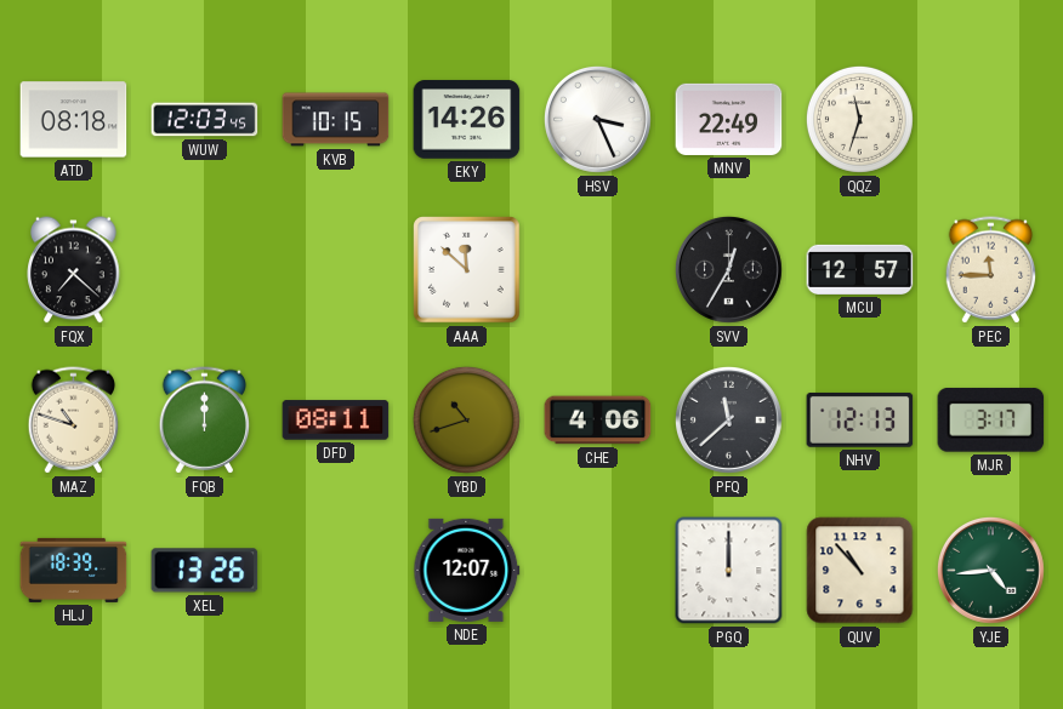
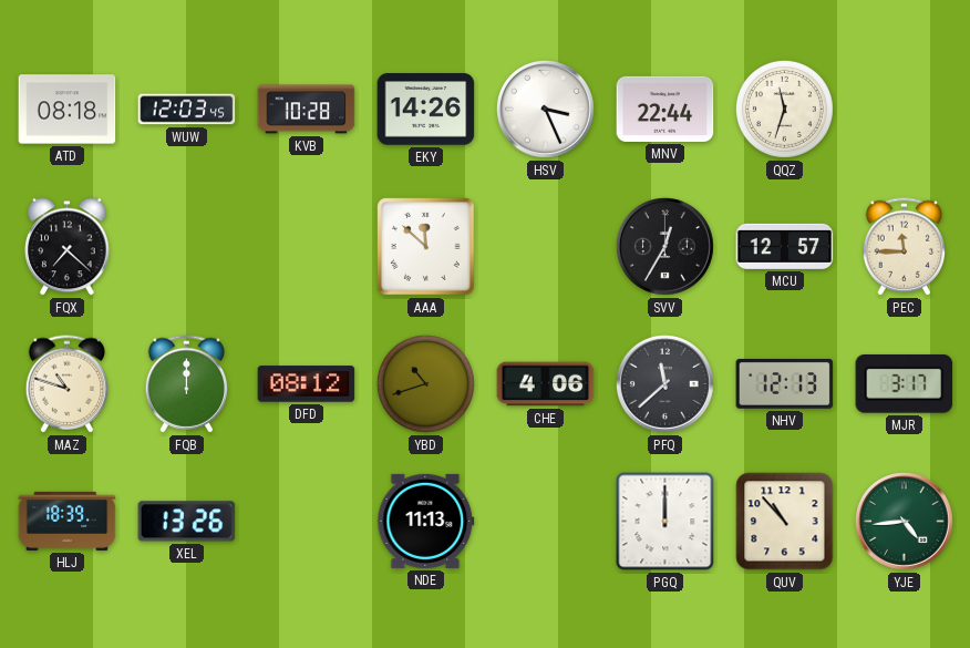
KVB: 10:15 -> 10:28
MNV: 22:49 -> 22:44
DFD: 08:11 -> 08:12
NDE: 12:07 -> 11:13
